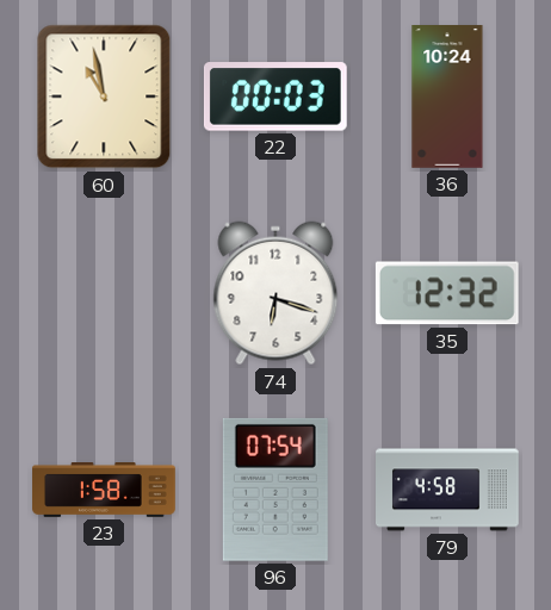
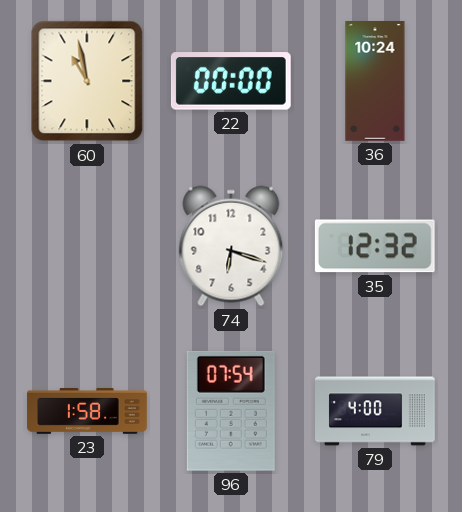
22: 00:03 -> 00:00
79: 4:58 -> 4:00
